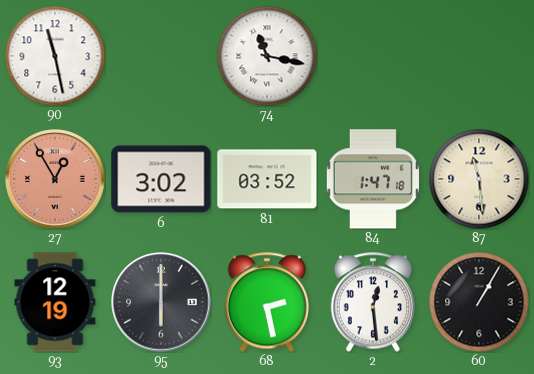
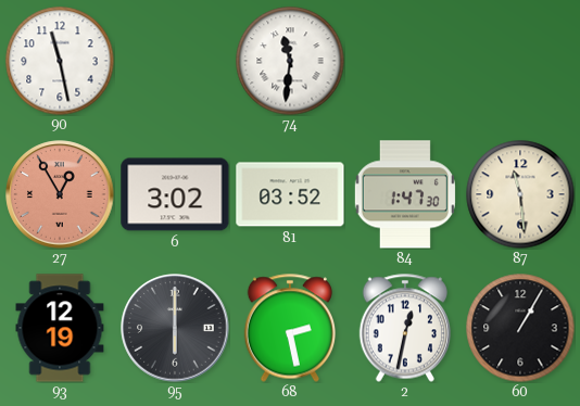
74: 11:17 -> 11:31
84: 1:47:18 -> 1:47:30
2: 12:29 -> 12:32
